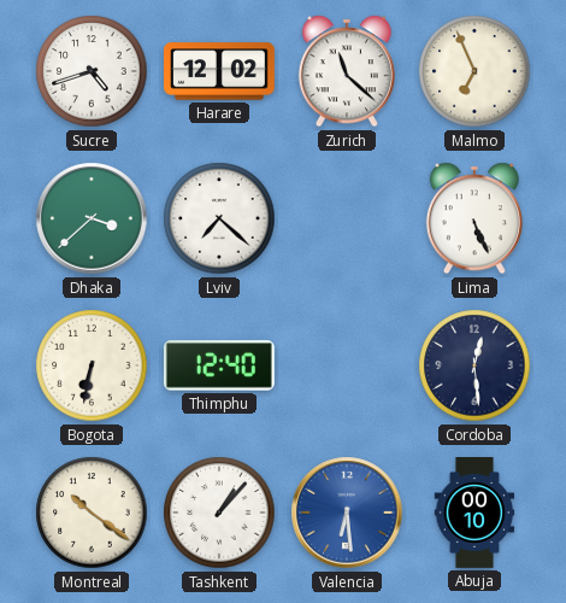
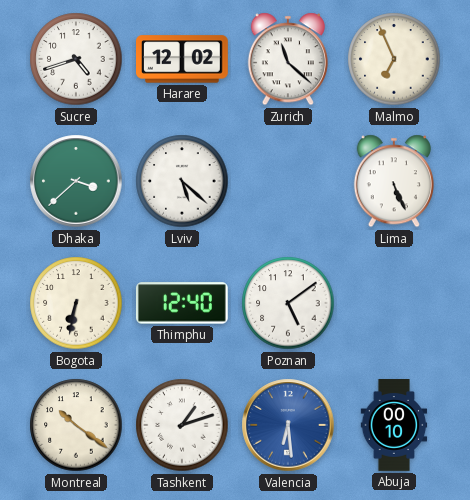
Lviv: 7:22 -> 5:22
Poznan: none -> 5:09
Cordoba: 12:29 -> none
Tashkent: 1:07 -> 1:12
